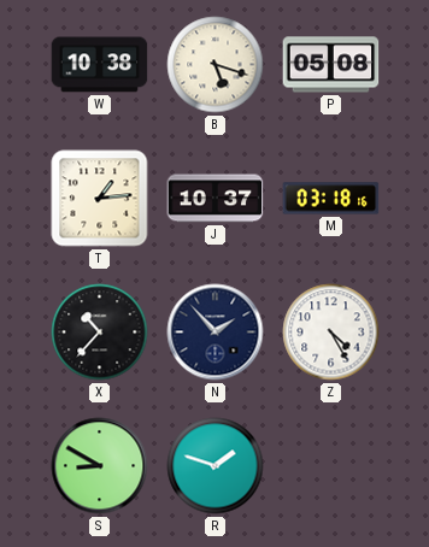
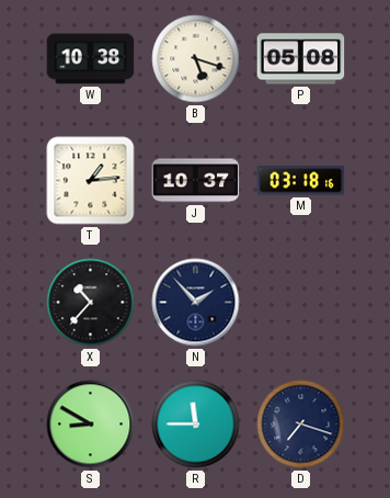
Z: 4:25 -> none
R: 1:48 -> 11:45
D: none -> 7:18
